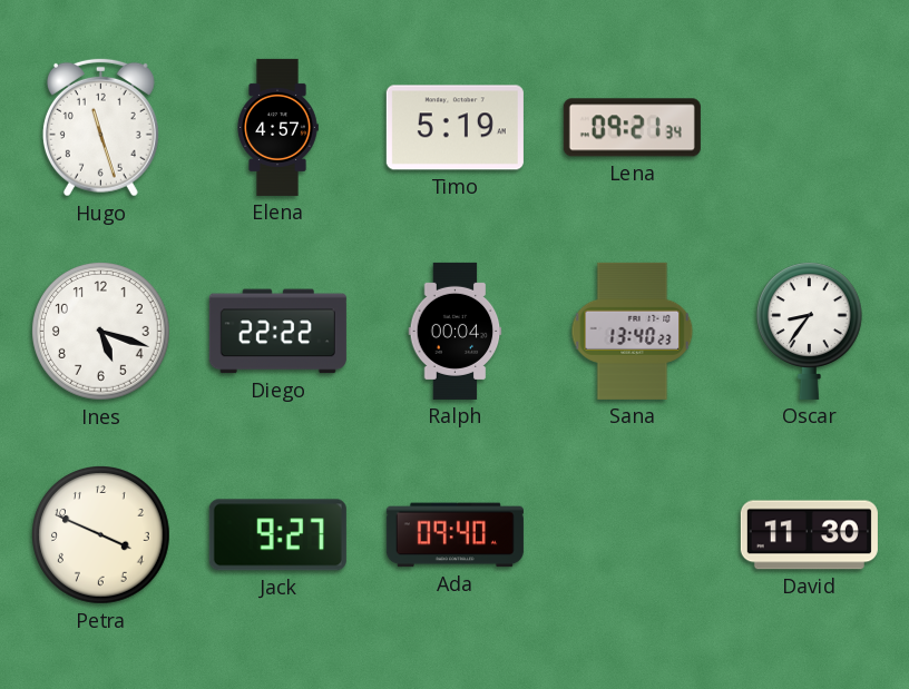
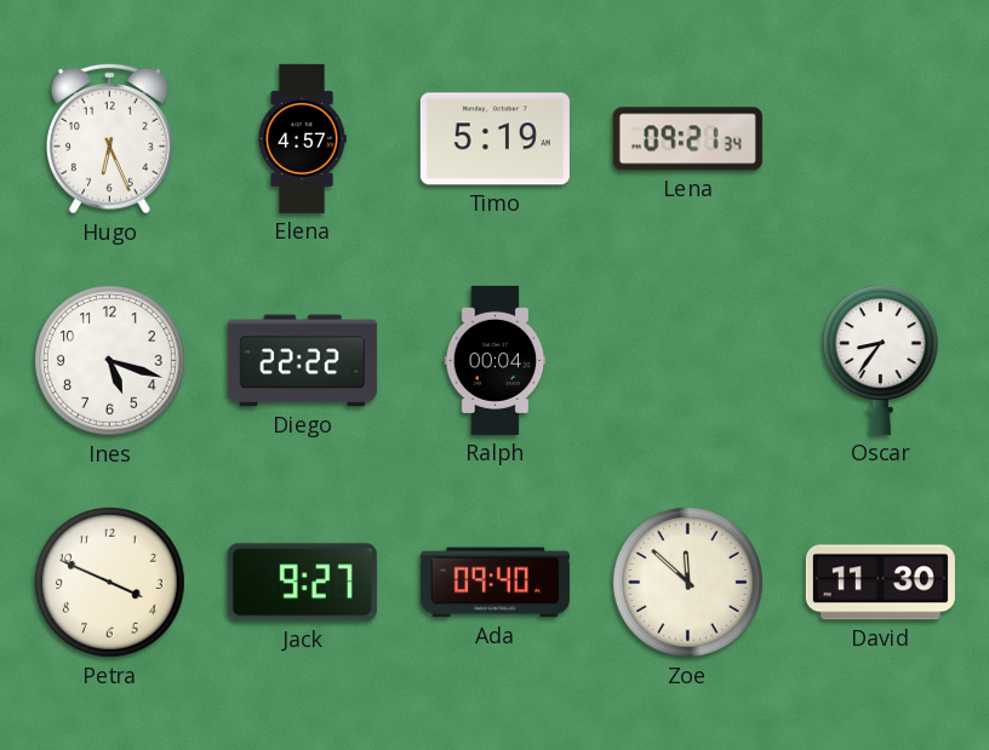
Hugo: 11:27 -> 6:26
Sana: 13:40 -> none
Zoe: none -> 11:52
